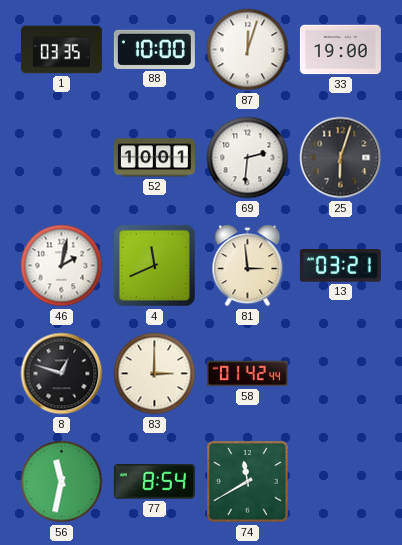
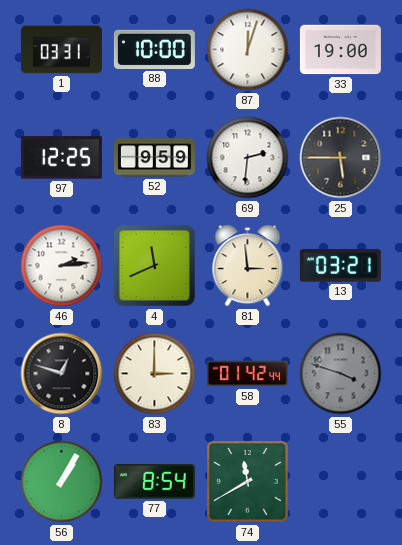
1: 03:35 -> 03:31
97: none -> 12:25
52: 10:01 -> 9:59
25: 6:03 -> 5:45
46: 2:02 -> 2:14
55: none -> 3:48
56: 11:32 -> 1:05
